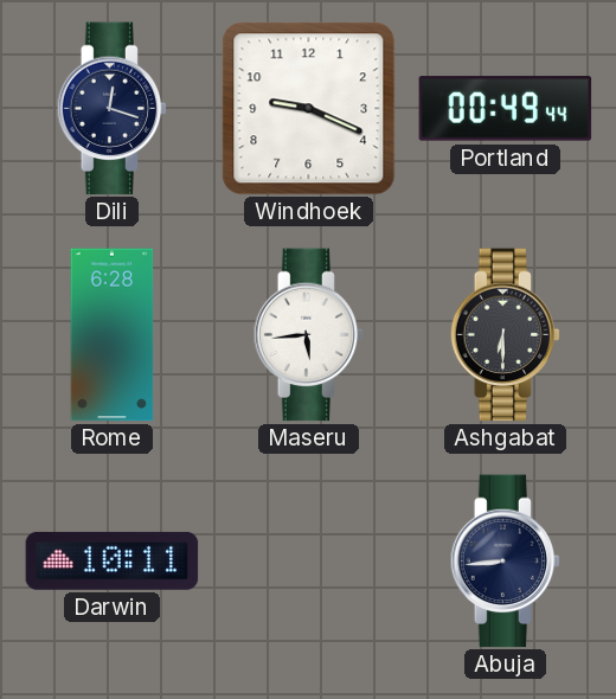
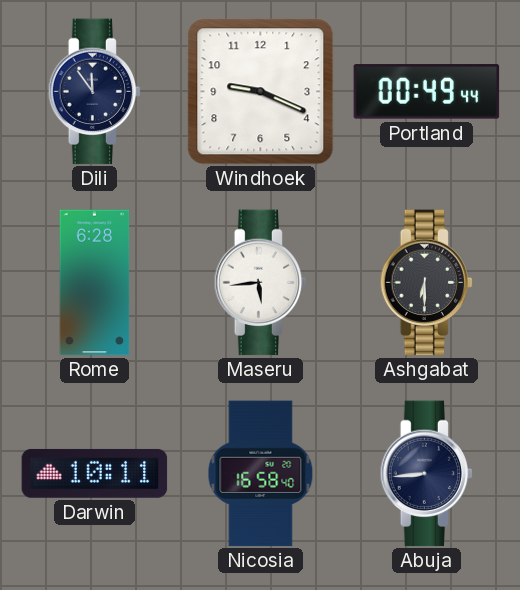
Dili: 12:18 -> 11:54
Nicosia: none -> 16:58
